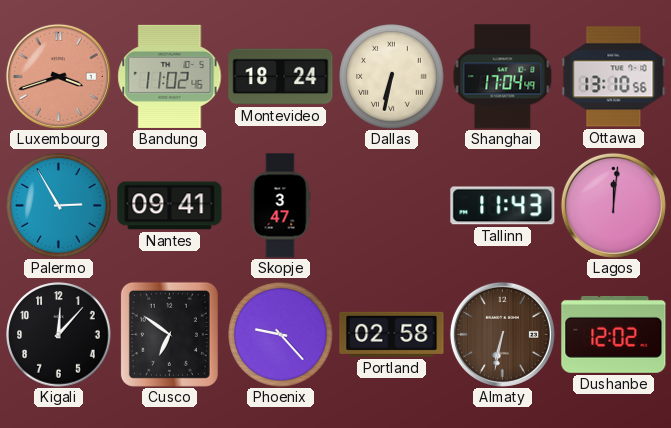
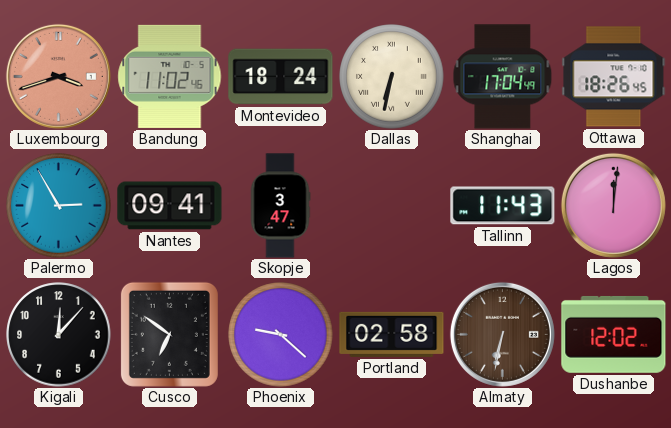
Ottawa: 13:10 -> 18:26
Phoenix: 9:23 -> 9:22
